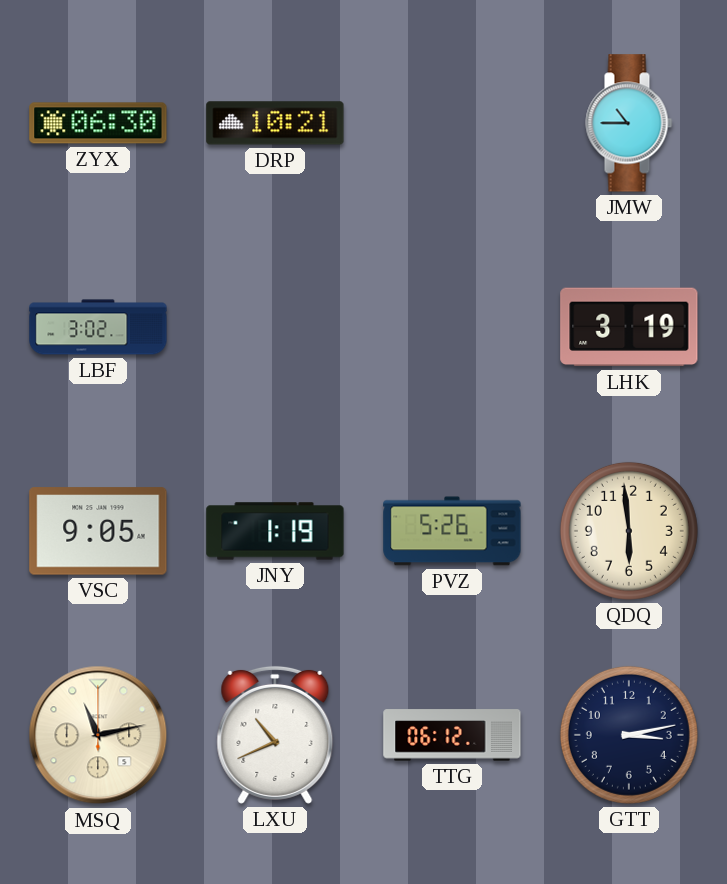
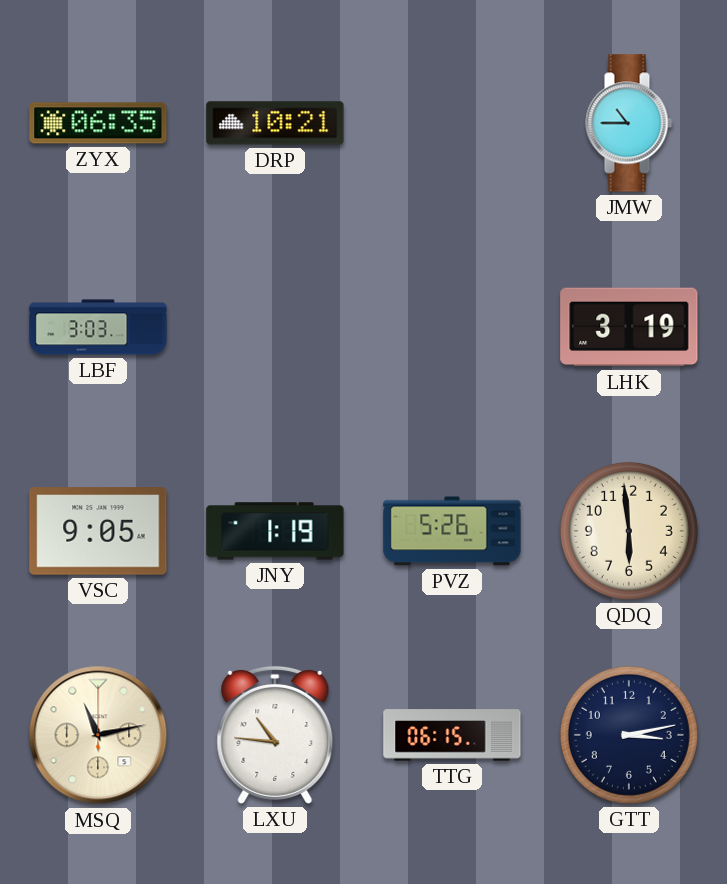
ZYX: 06:30 -> 06:35
LBF: 3:02 -> 3:03
LXU: 10:41 -> 10:46
TTG: 06:12 -> 06:15
